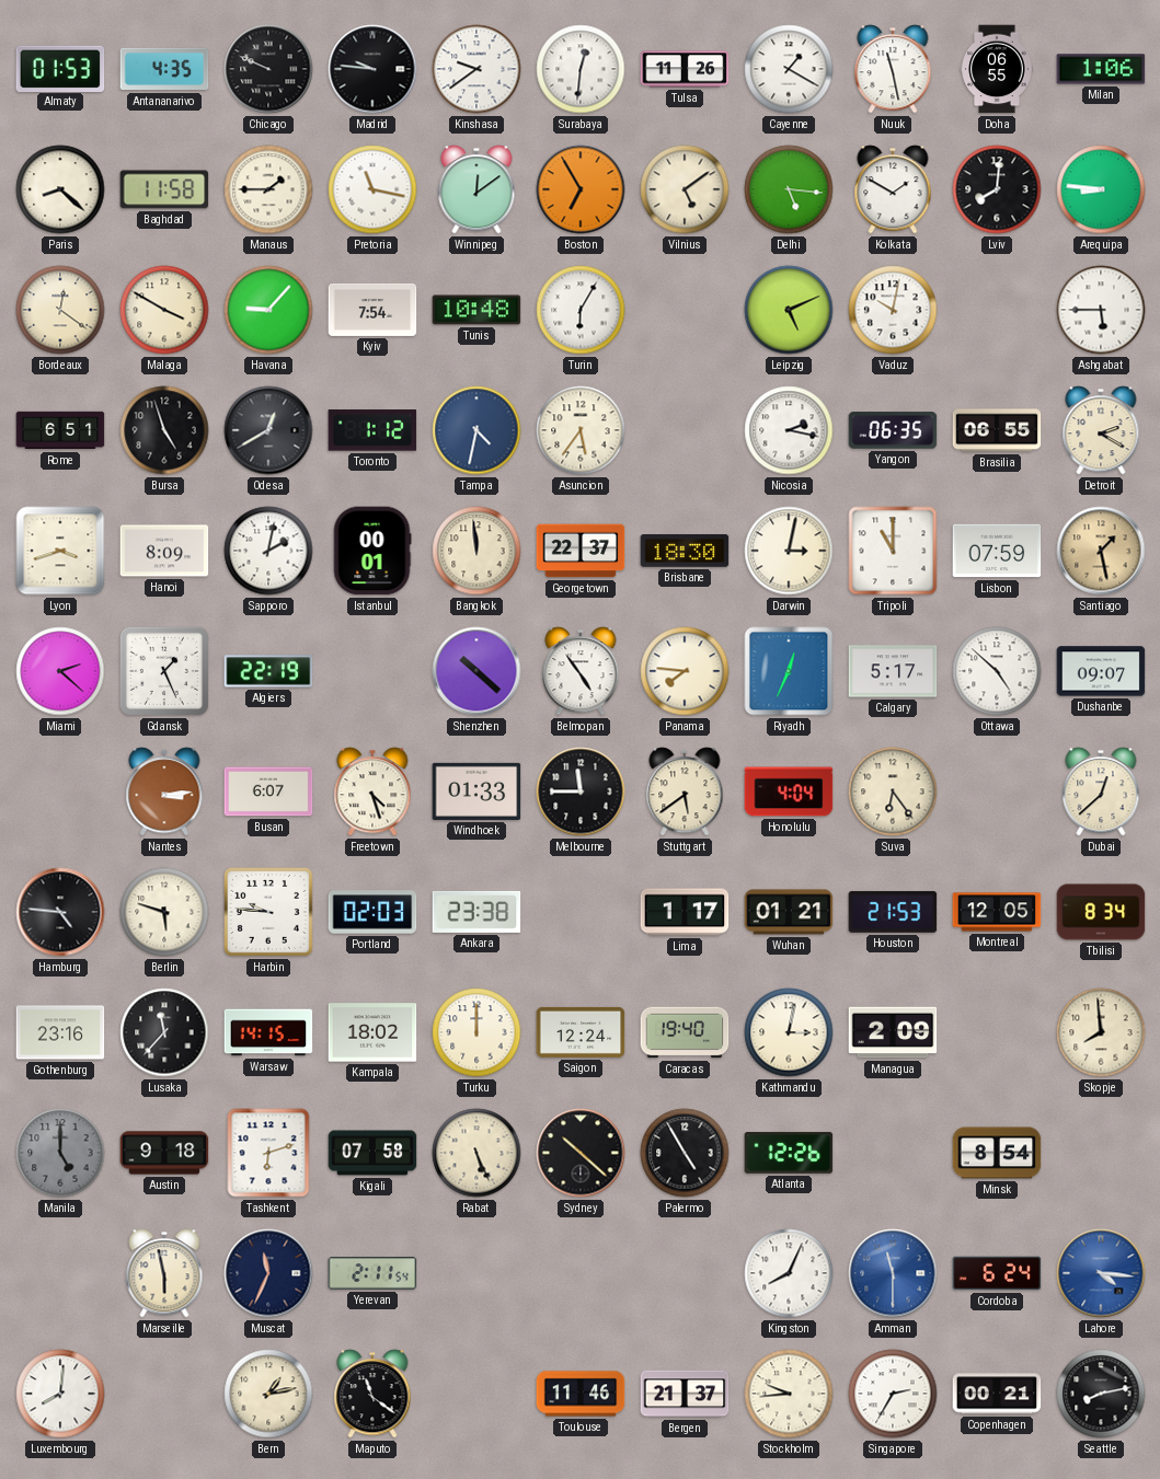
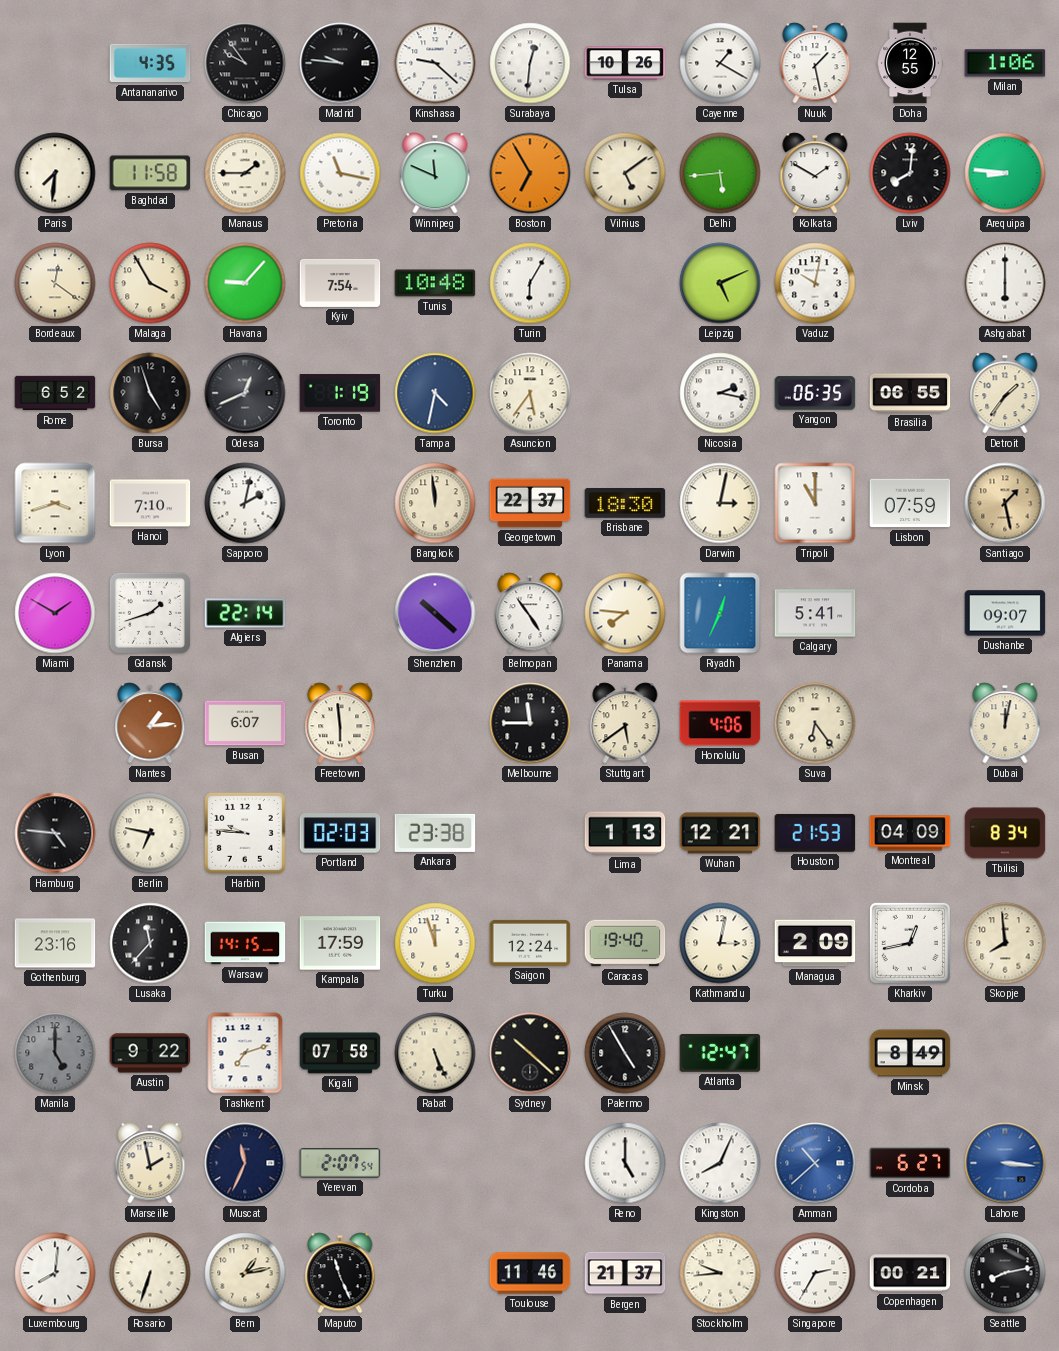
Almaty: 01:53 -> none
Chicago: 9:49 -> 9:54
Kinshasa: 9:39 -> 9:22
Tulsa: 11:26 -> 10:26
Nuuk: 11:28 -> 1:28
Doha: 06:55 -> 12:55
Paris: 8:22 -> 7:31
Winnipeg: 12:09 -> 11:49
Delhi: 5:16 -> 5:44
Malaga: 3:50 -> 3:55
Ashgabat: 5:45 -> 6:00
Rome: 6:51 -> 6:52
Odesa: 12:40 -> 12:41
Toronto: 1:12 -> 1:19
Detroit: 2:20 -> 1:36
Hanoi: 8:09 -> 7:10
Istanbul: 00:01 -> none
Miami: 2:22 -> 1:50
Gdansk: 1:26 -> 1:42
Algiers: 22:19 -> 22:14
Calgary: 5:17 -> 5:41
Ottawa: 4:52 -> none
Nantes: 3:14 -> 1:14
Freetown: 4:27 -> 5:59
Windhoek: 01:33 -> none
Honolulu: 4:04 -> 4:06
Dubai: 12:38 -> 12:02
Berlin: 5:48 -> 6:47
Lima: 1:17 -> 1:13
Wuhan: 01:21 -> 12:21
Montreal: 12:05 -> 04:09
Kampala: 18:02 -> 17:59
Turku: 12:00 -> 11:57
Kharkiv: none -> 12:43
Austin: 9:18 -> 9:22
Tashkent: 6:12 -> 7:12
Atlanta: 12:26 -> 12:47
Minsk: 8:54 -> 8:49
Marseille: 5:58 -> 1:58
Yerevan: 2:11 -> 2:07
Reno: none -> 5:00
Amman: 11:30 -> 10:38
Cordoba: 6:24 -> 6:27
Lahore: 4:16 -> 3:16
Rosario: none -> 6:33
Maputo: 11:21 -> 11:26
